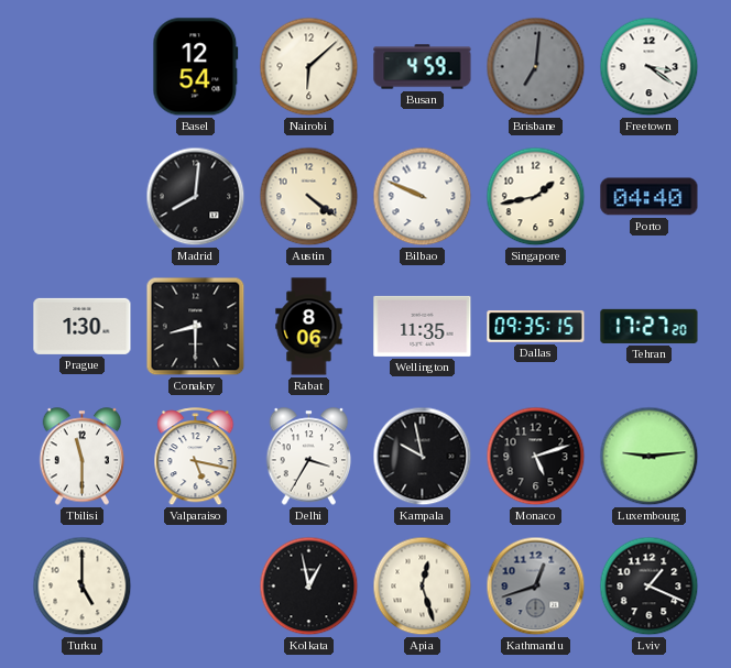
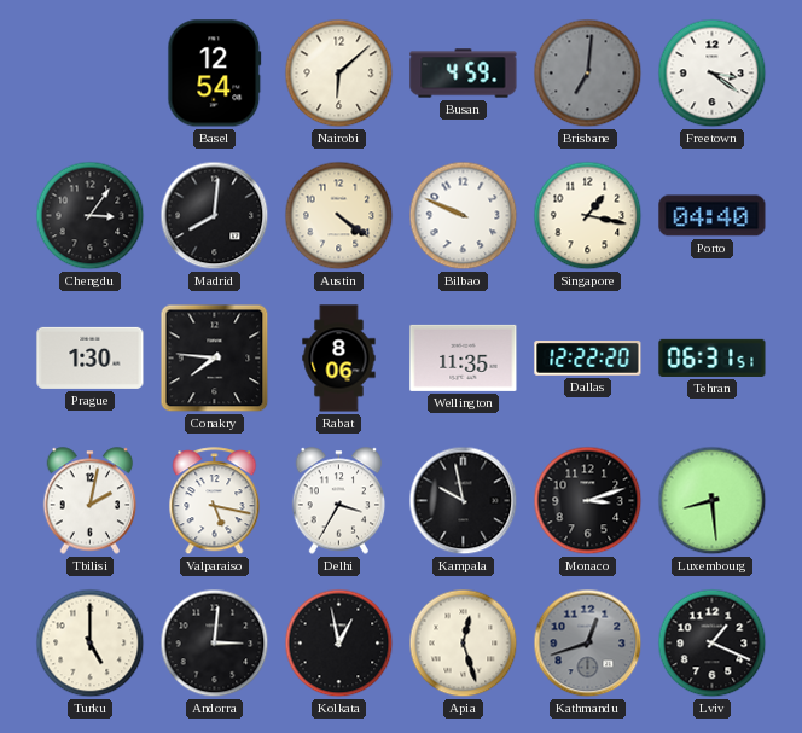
Chengdu: none -> 3:06
Singapore: 1:43 -> 1:17
Conakry: 8:30 -> 7:46
Dallas: 09:35 -> 12:22
Tehran: 17:27 -> 06:31
Tbilisi: 11:30 -> 2:02
Monaco: 5:12 -> 3:12
Luxembourg: 9:14 -> 8:29
Andorra: none -> 3:01
